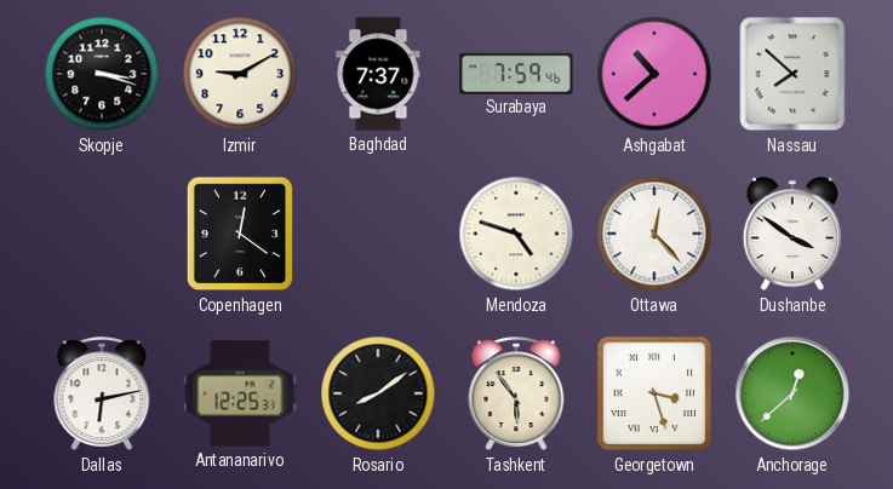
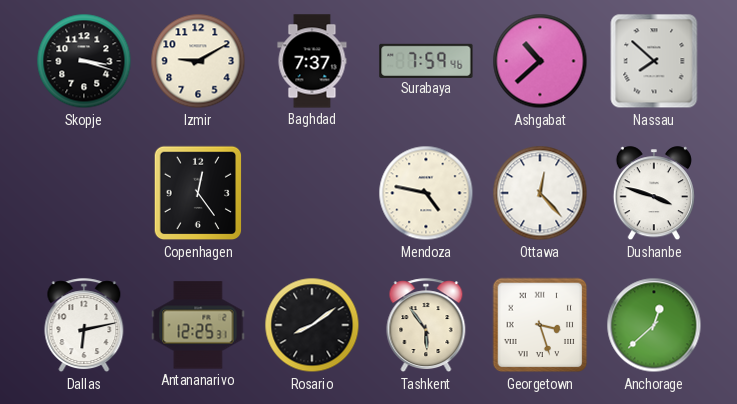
Copenhagen: 12:21 -> 12:24
Mendoza: 4:48 -> 4:47
Dushanbe: 3:51 -> 3:48
